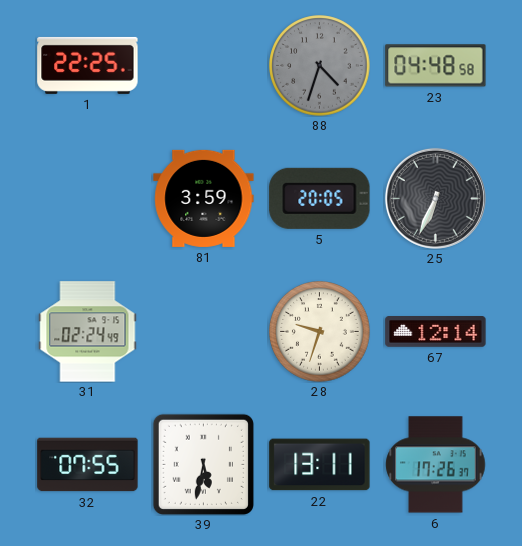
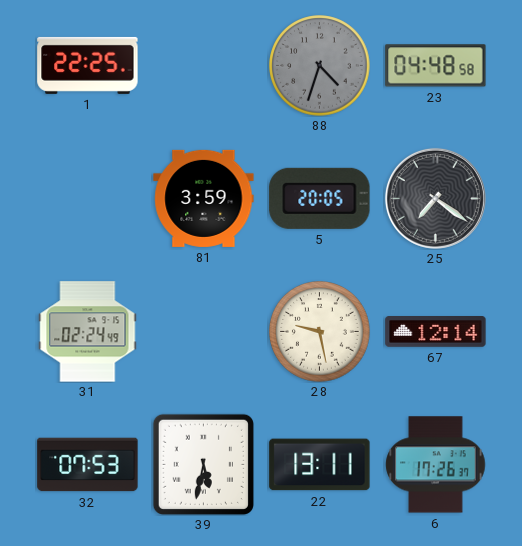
25: 6:34 -> 7:21
28: 9:33 -> 9:28
32: 07:55 -> 07:53
